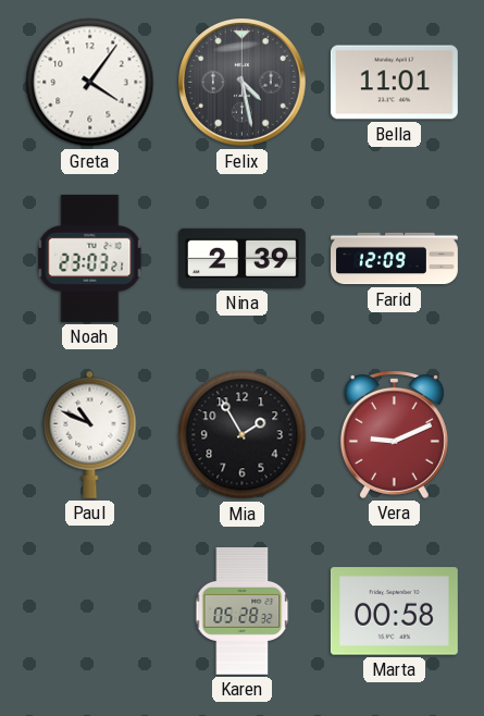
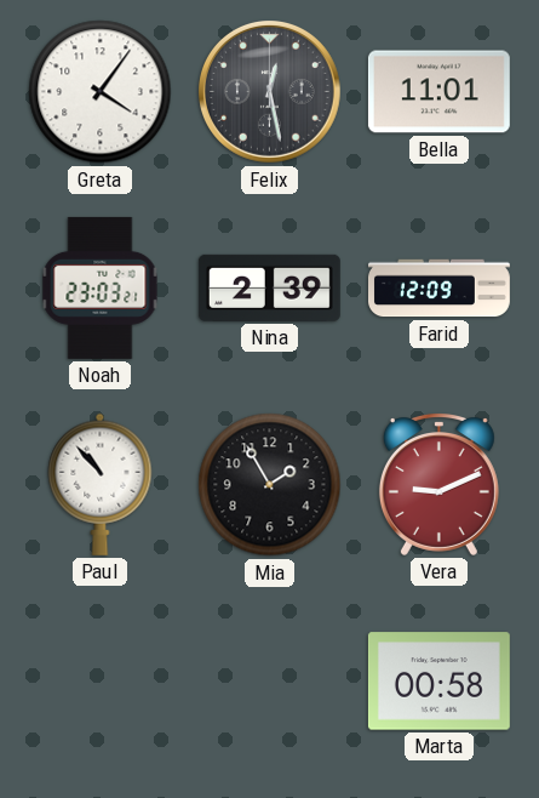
Felix: 4:28 -> 12:28
Paul: 10:49 -> 10:53
Karen: 05:28 -> none
